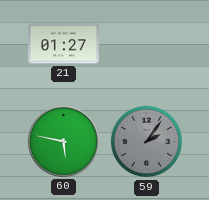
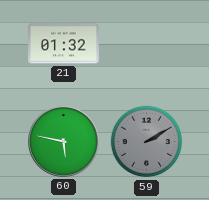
21: 01:27 -> 01:32
59: 2:06 -> 2:10
